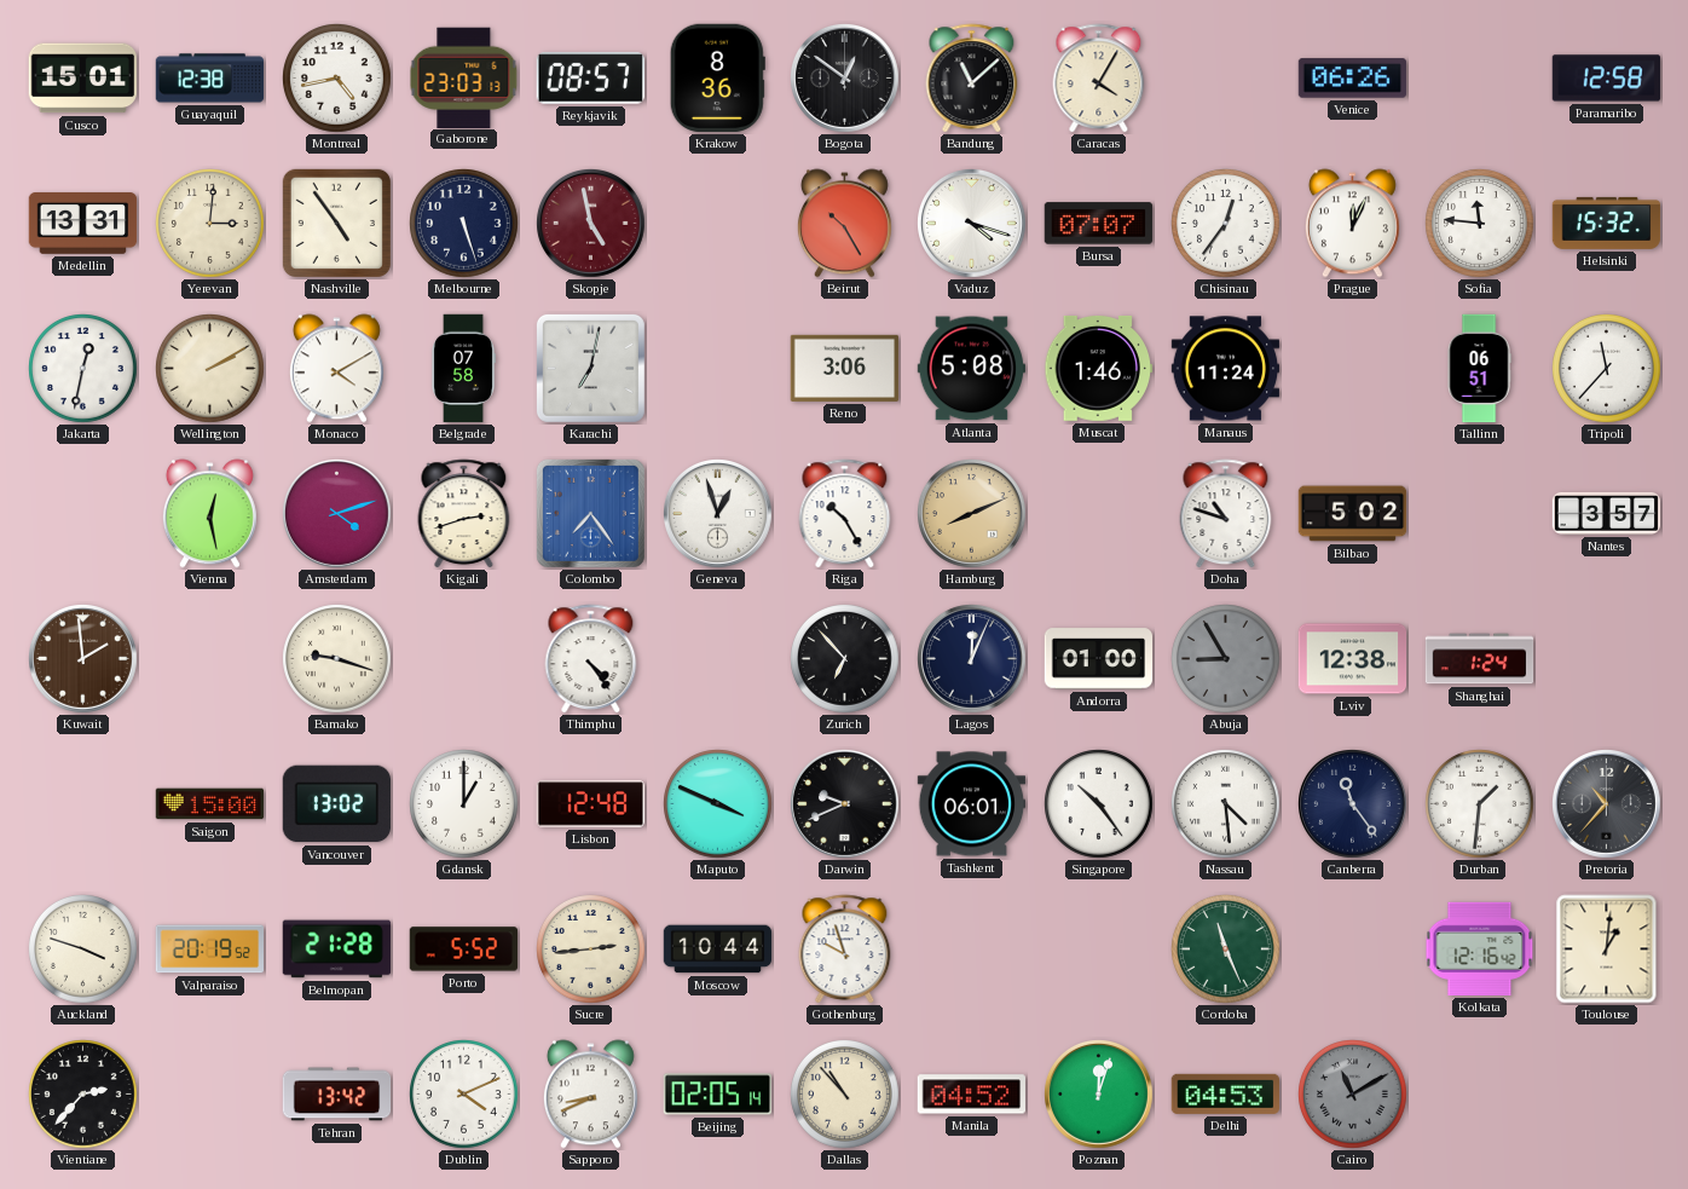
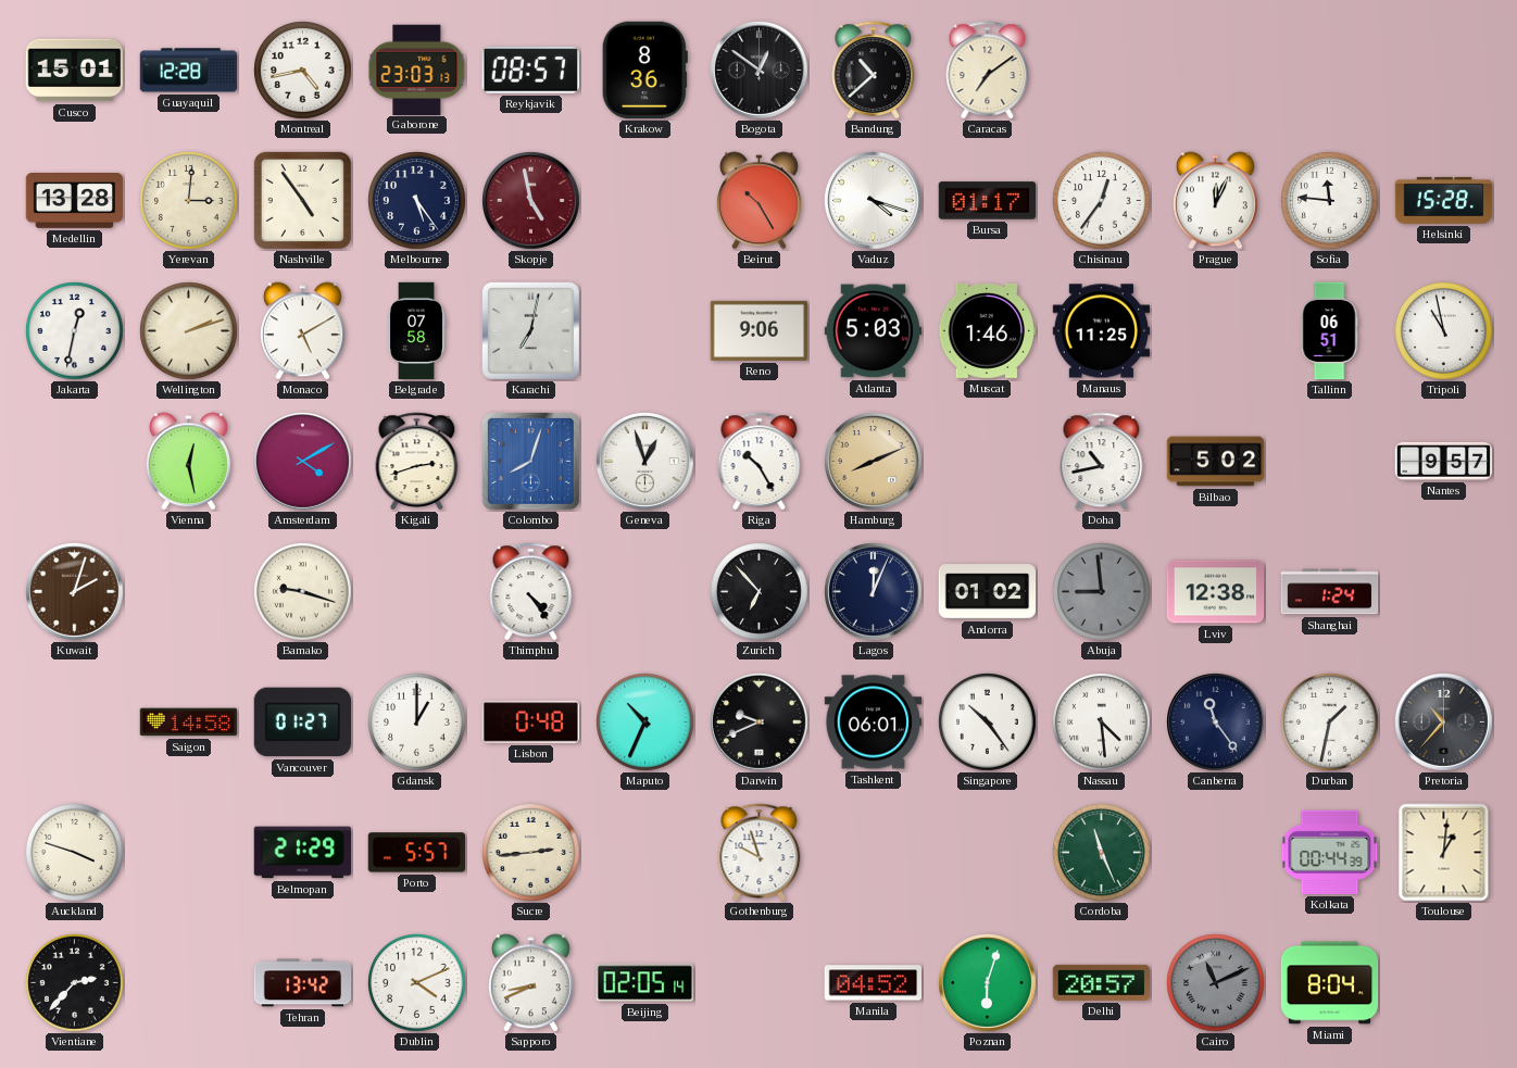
Guayaquil: 12:38 -> 12:28
Bandung: 11:08 -> 10:38
Caracas: 4:05 -> 7:09
Venice: 06:26 -> none
Paramaribo: 12:58 -> none
Medellin: 13:31 -> 13:28
Melbourne: 5:27 -> 5:24
Bursa: 07:07 -> 01:17
Helsinki: 15:32 -> 15:28
Wellington: 2:10 -> 2:12
Monaco: 4:10 -> 5:10
Reno: 3:06 -> 9:06
Atlanta: 5:08 -> 5:03
Manaus: 11:24 -> 11:25
Tripoli: 11:37 -> 10:58
Amsterdam: 4:12 -> 4:10
Colombo: 7:24 -> 8:03
Doha: 10:48 -> 10:43
Nantes: 3:57 -> 9:57
Kuwait: 1:59 -> 2:03
Andorra: 01:00 -> 01:02
Abuja: 8:55 -> 8:59
Saigon: 15:00 -> 14:58
Vancouver: 13:02 -> 01:27
Lisbon: 12:48 -> 0:48
Maputo: 3:49 -> 10:34
Durban: 1:31 -> 1:32
Valparaiso: 20:19 -> none
Belmopan: 21:28 -> 21:29
Porto: 5:52 -> 5:57
Moscow: 10:44 -> none
Kolkata: 12:16 -> 00:44
Dallas: 10:53 -> none
Poznan: 12:03 -> 6:03
Delhi: 04:53 -> 20:57
Cairo: 11:10 -> 11:11
Miami: none -> 8:04
